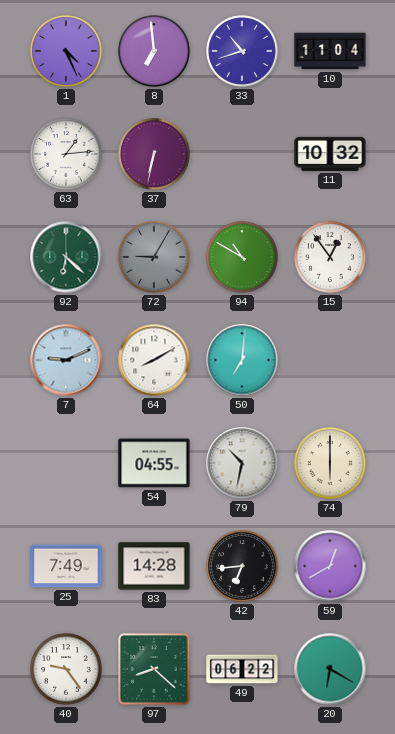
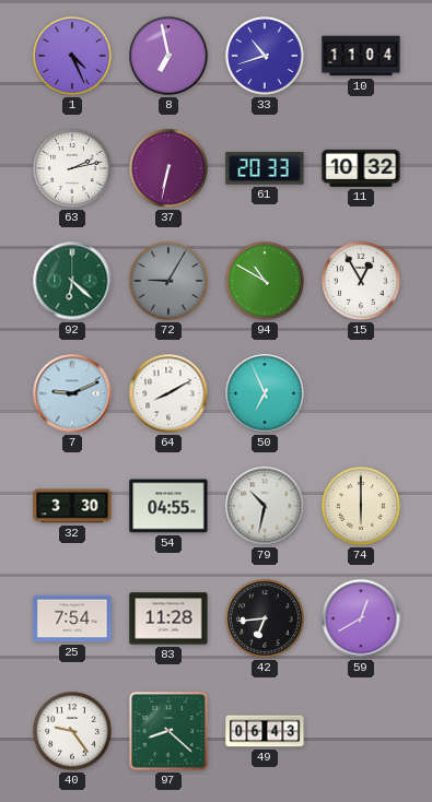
8: 6:59 -> 6:58
63: 1:14 -> 2:13
61: none -> 20:33
15: 12:54 -> 12:55
50: 7:01 -> 6:56
32: none -> 3:30
25: 7:49 -> 7:54
83: 14:28 -> 11:28
49: 06:22 -> 06:43
20: 6:20 -> none
